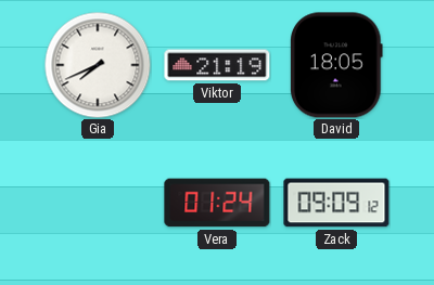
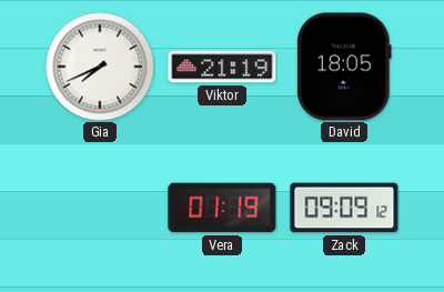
Vera: 01:24 -> 01:19
